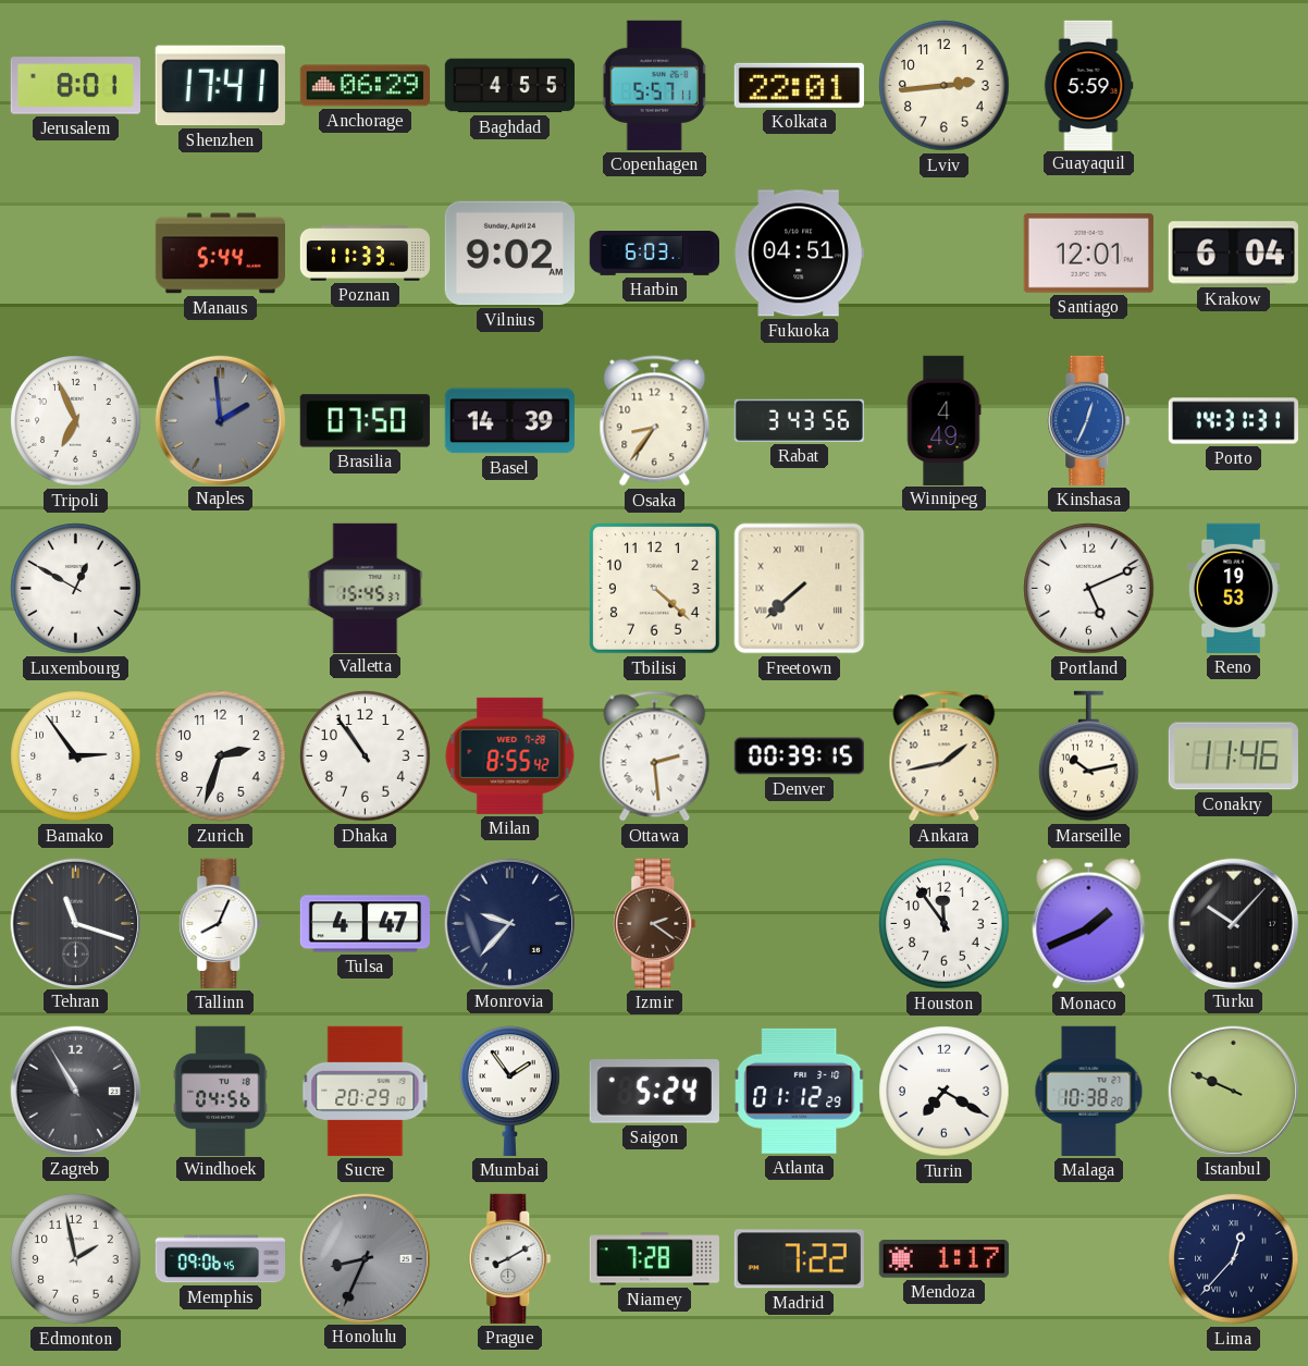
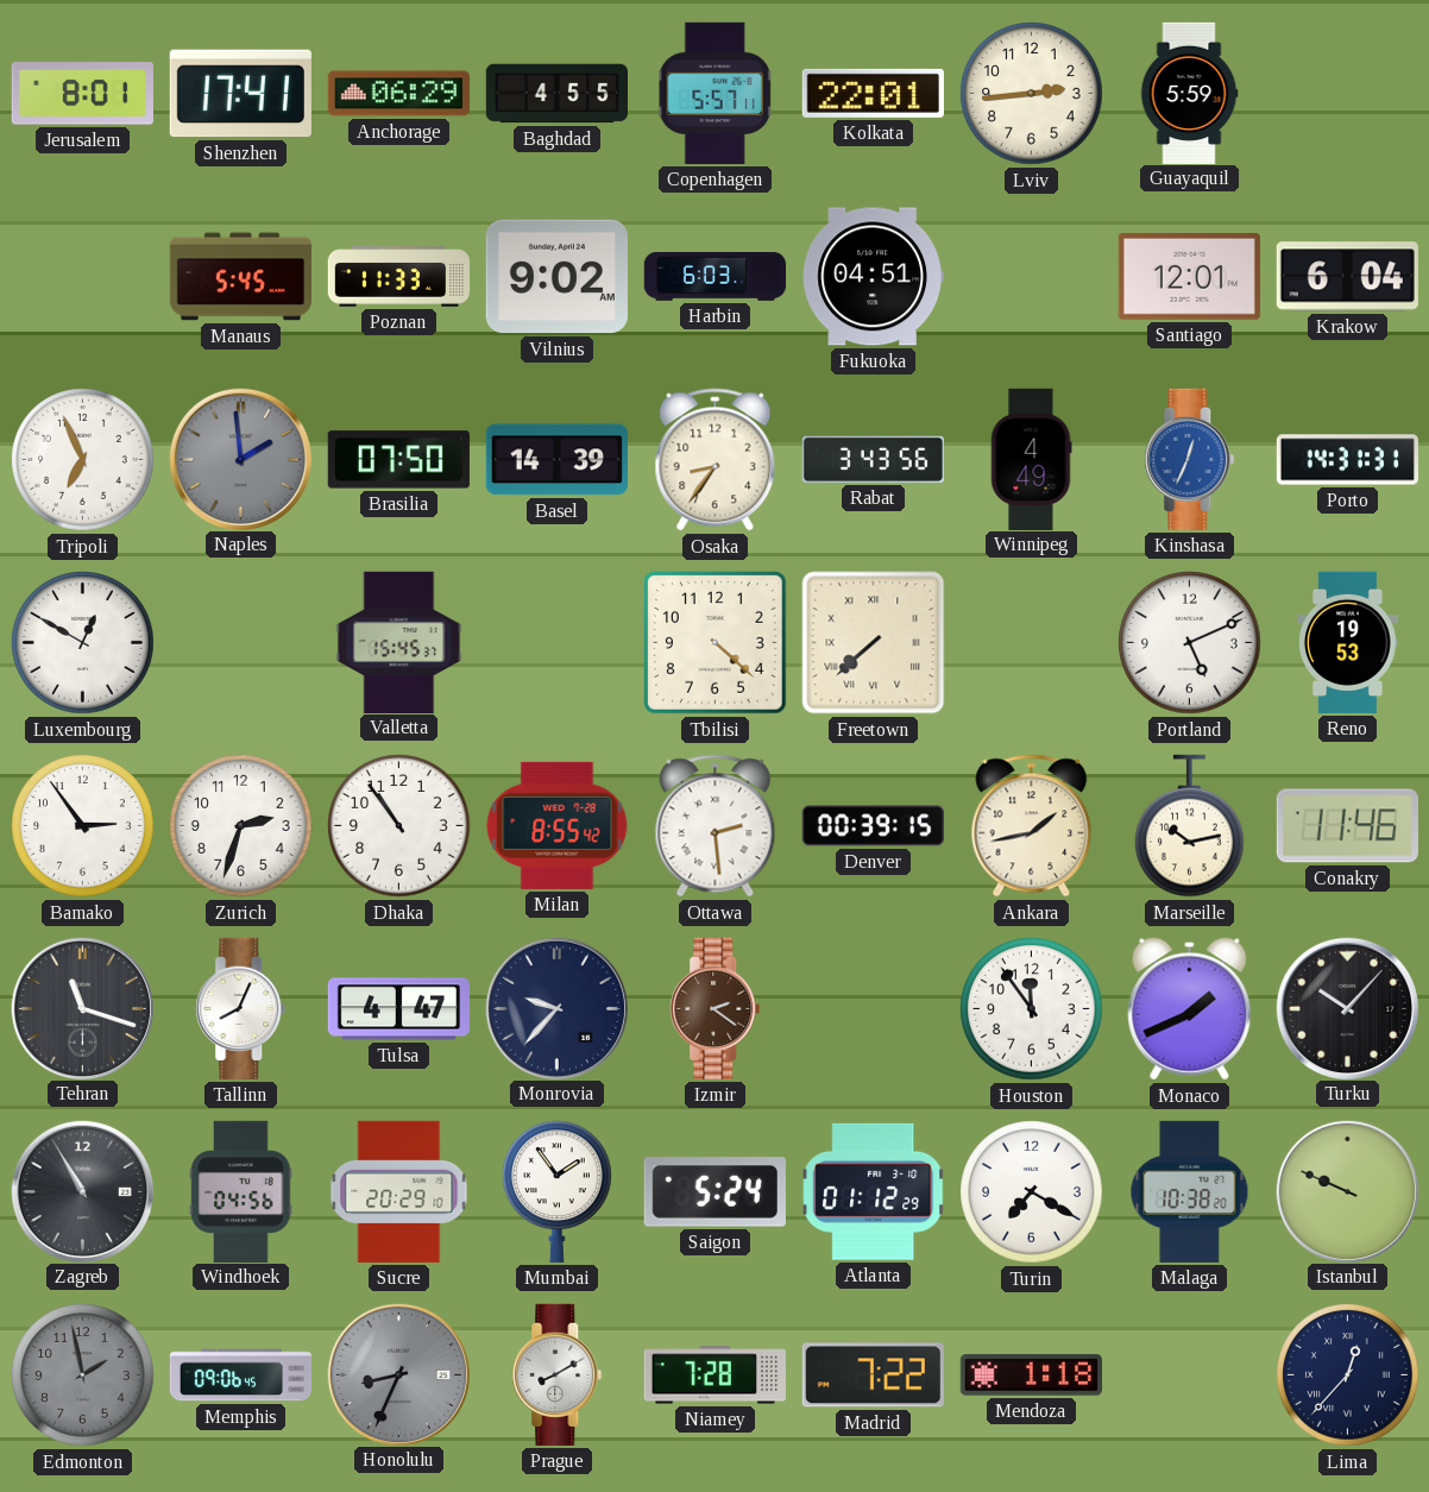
Manaus: 5:44 -> 5:45
Edmonton dial: white -> grey
Mendoza: 1:17 -> 1:18
